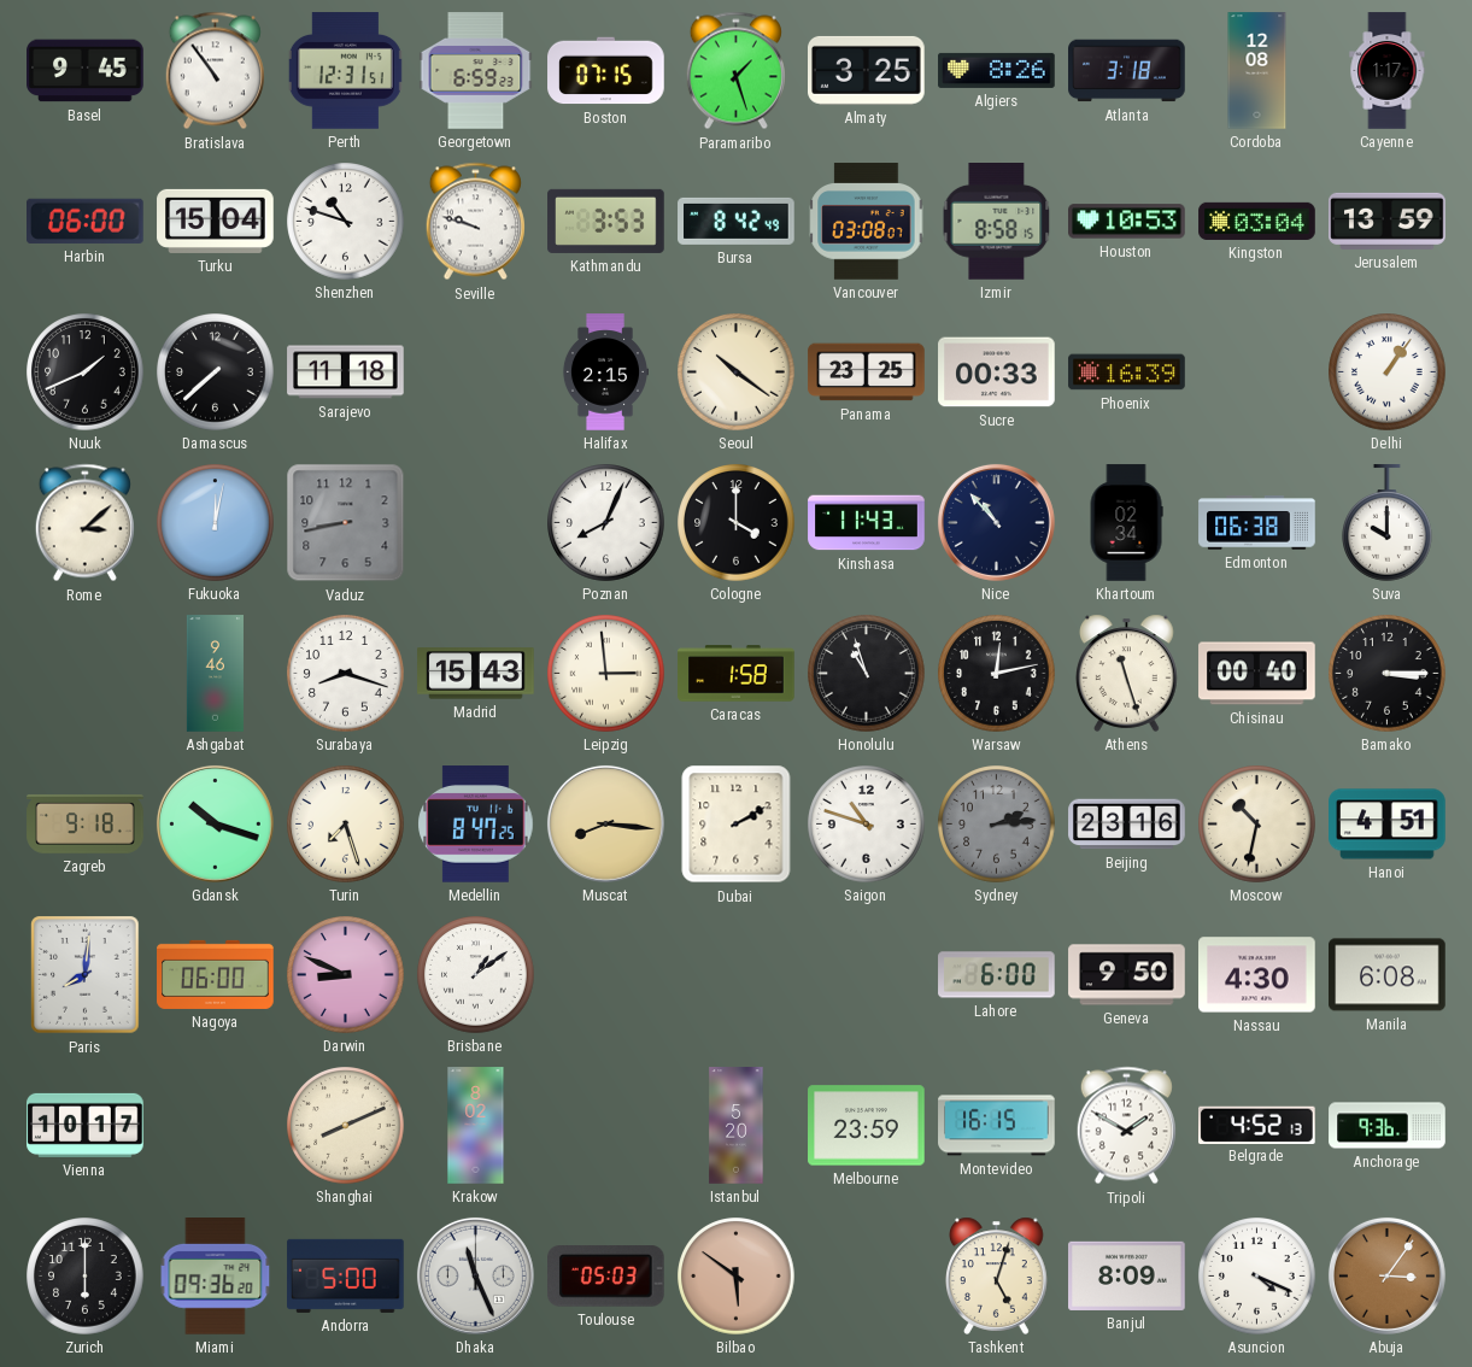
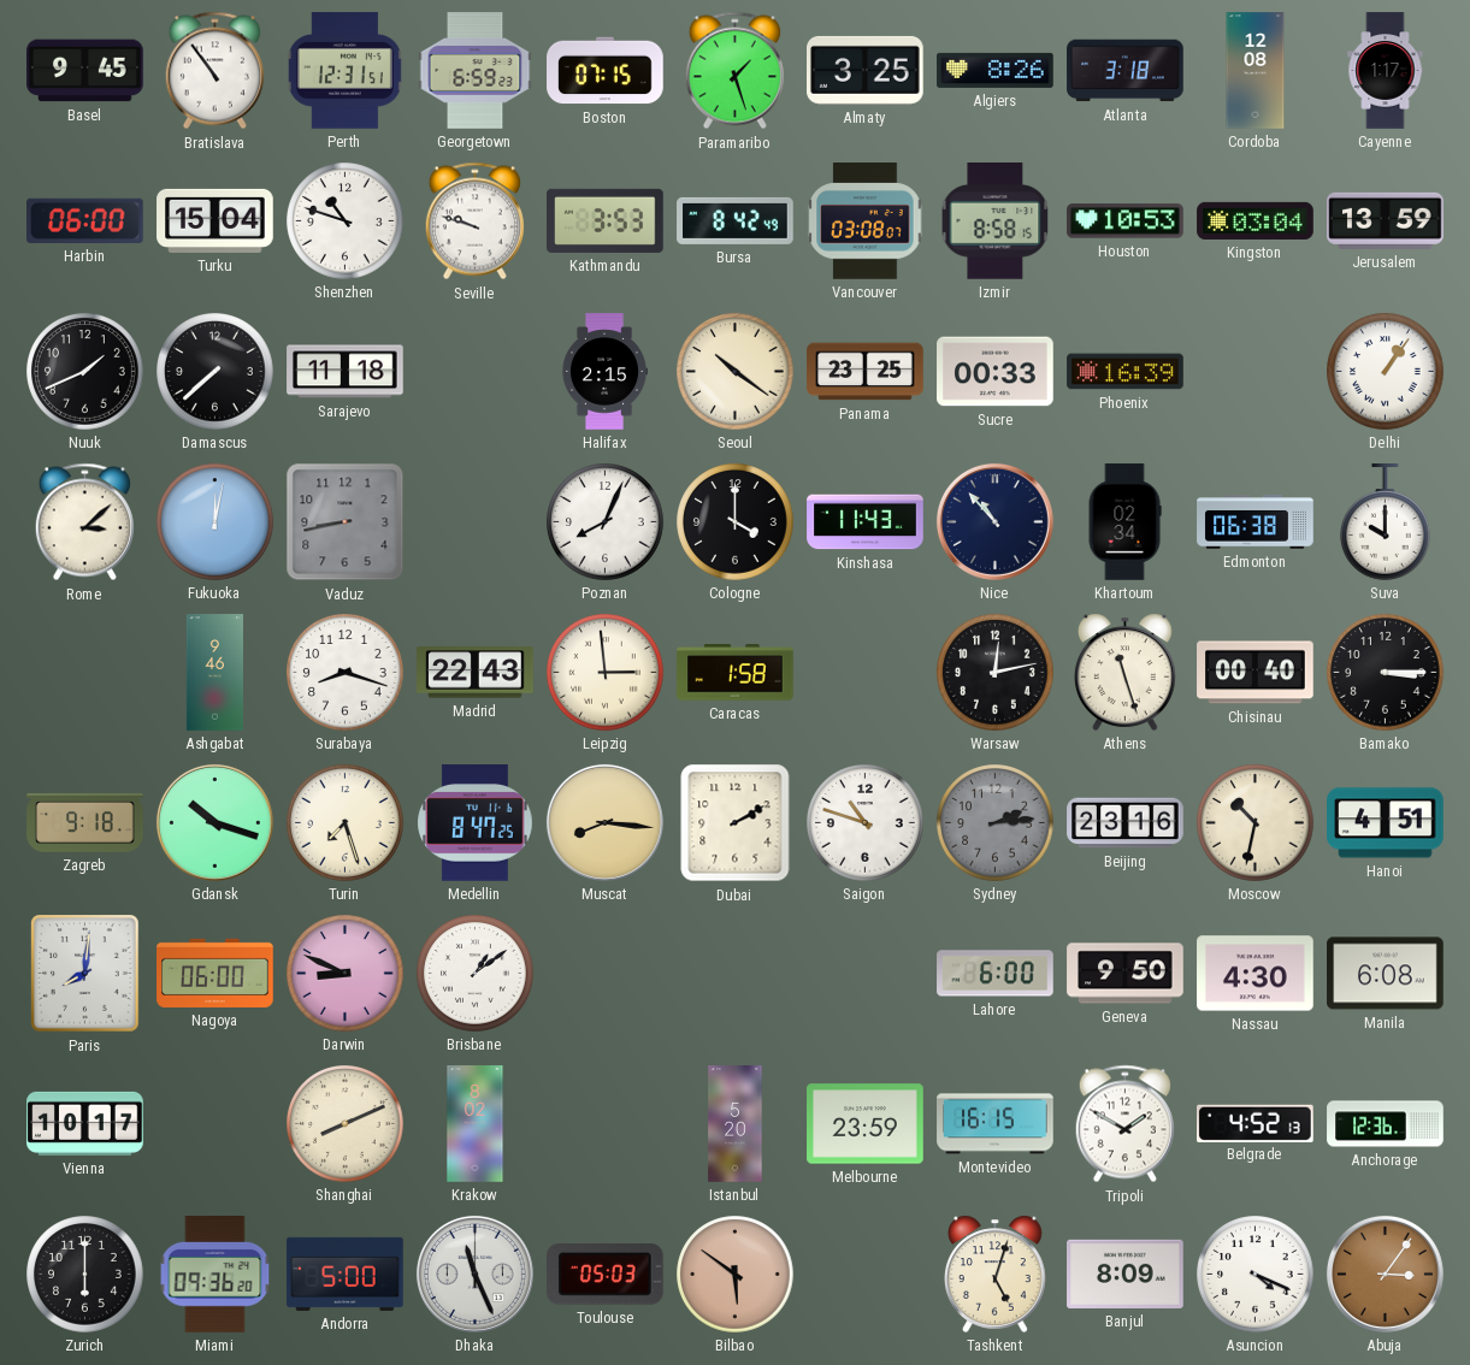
Madrid: 15:43 -> 22:43
Honolulu: 10:57 -> none
Anchorage: 9:36 -> 12:36
